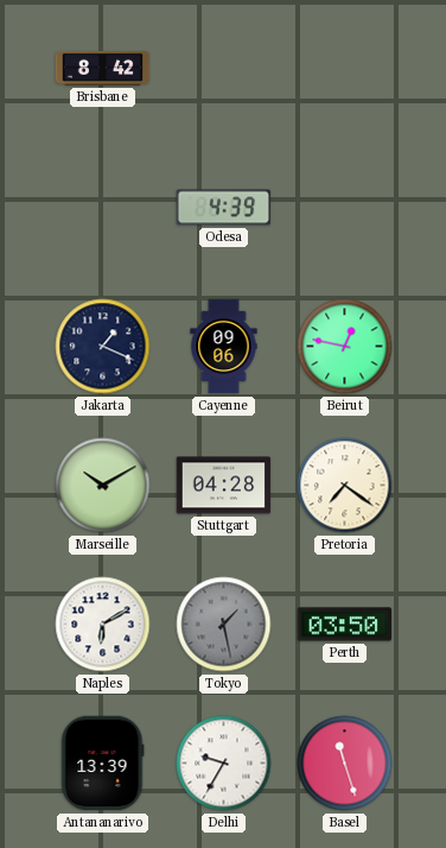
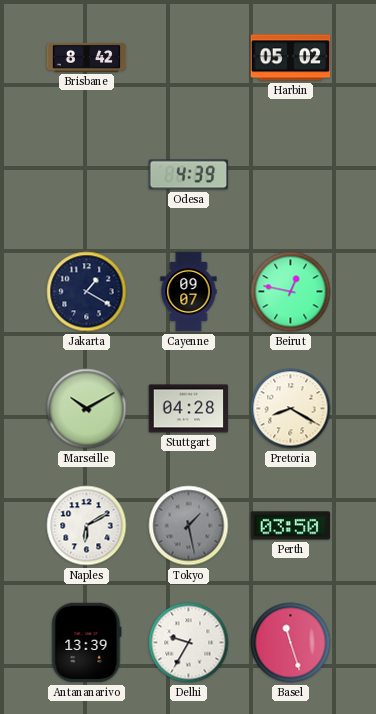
Harbin: none -> 05:02
Jakarta: 1:19 -> 1:20
Cayenne: 09:06 -> 09:07
Pretoria: 7:21 -> 8:20
